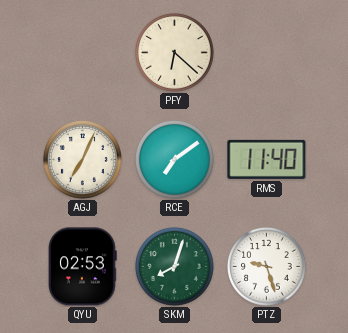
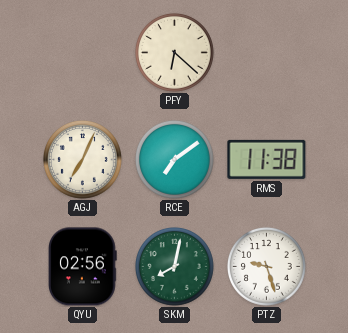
RMS: 11:40 -> 11:38
QYU: 02:53 -> 02:56
SKM: 8:03 -> 8:02
